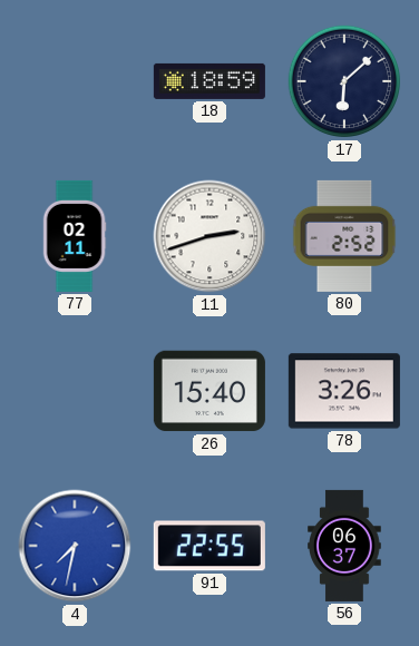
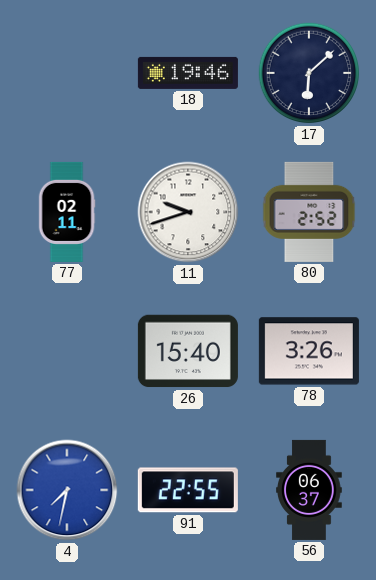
18: 18:59 -> 19:46
11: 2:42 -> 9:42
